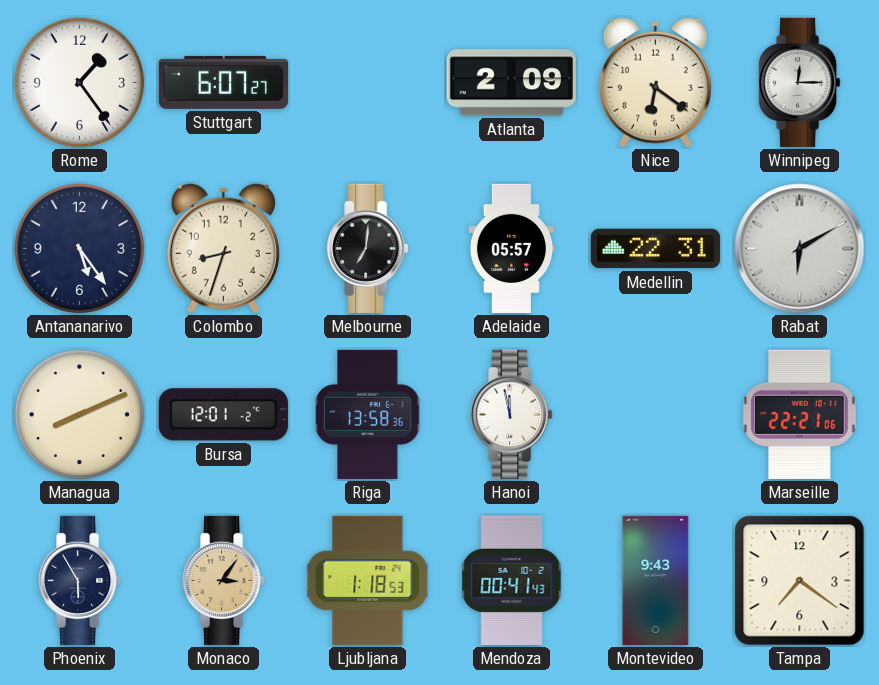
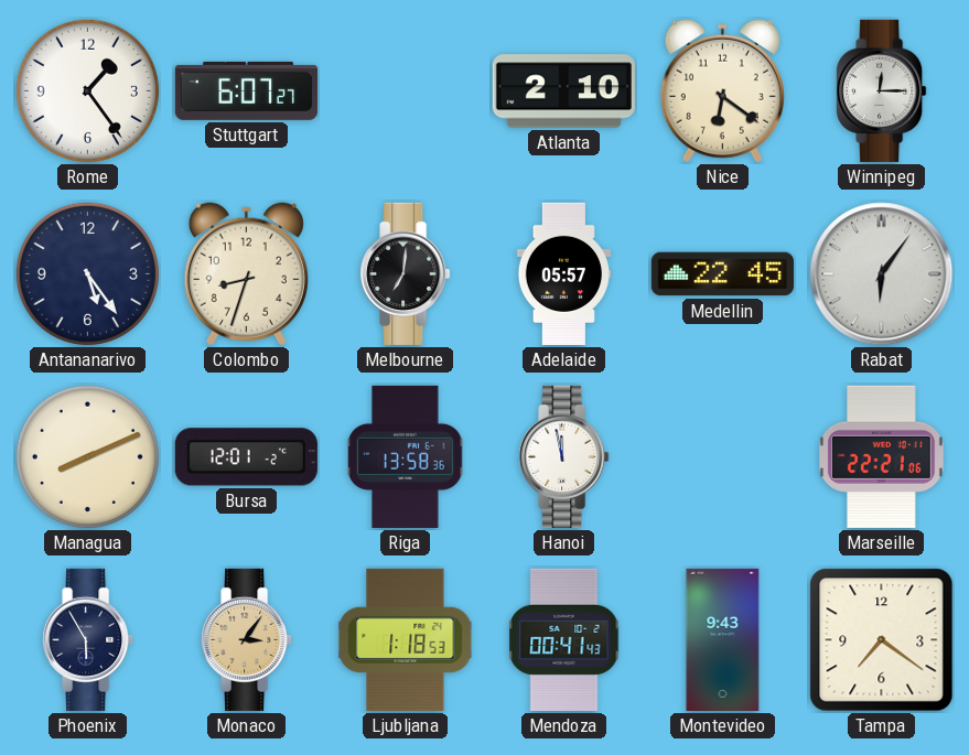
Atlanta: 2:09 -> 2:10
Medellin: 22:31 -> 22:45
Rabat: 6:10 -> 6:06
